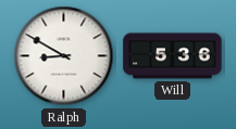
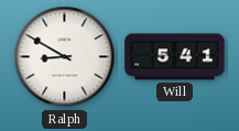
Will: 5:36 -> 5:41
